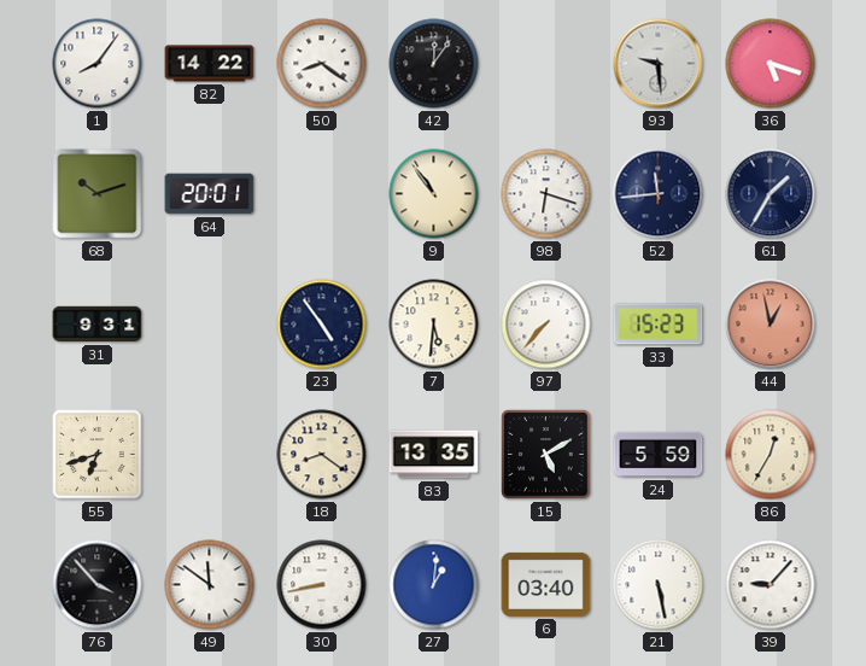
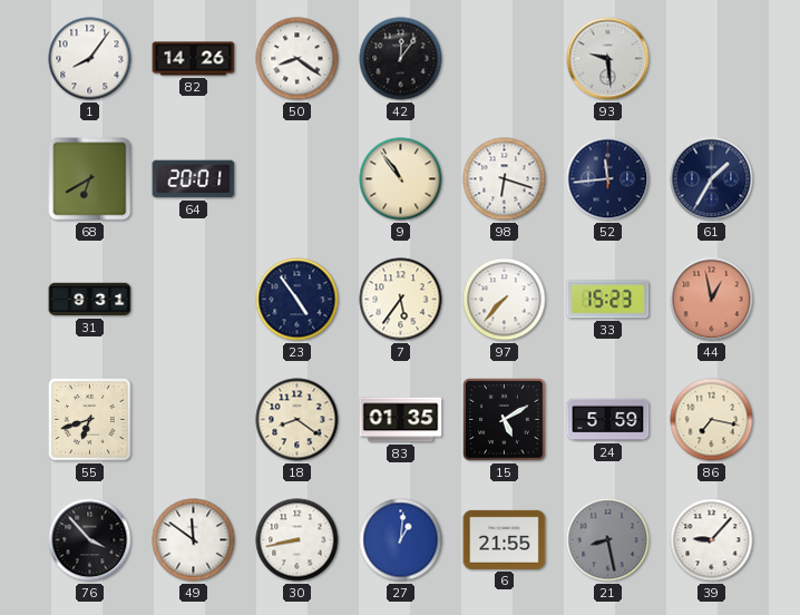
82: 14:22 -> 14:26
36: 5:18 -> none
68: 10:12 -> 6:40
7: 5:31 -> 5:36
83: 13:35 -> 01:35
86: 12:35 -> 7:17
6: 03:40 -> 21:55
21: 5:28 -> 8:28
21 dial: white -> grey
